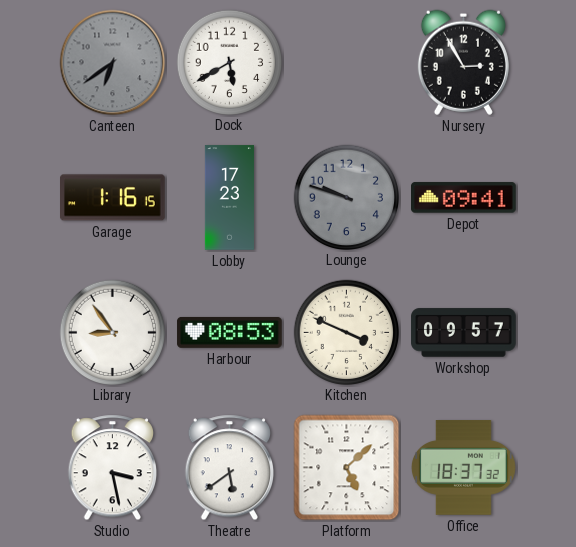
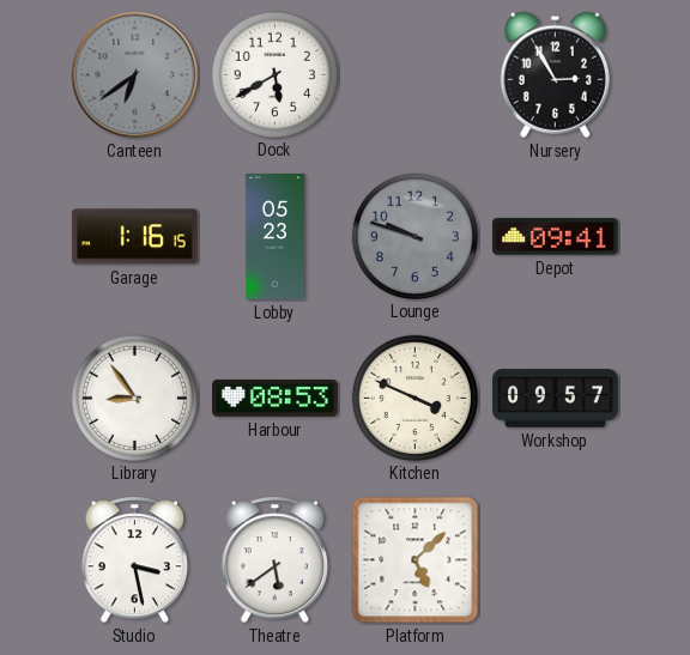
Lobby: 17:23 -> 05:23
Office: 18:37 -> none
